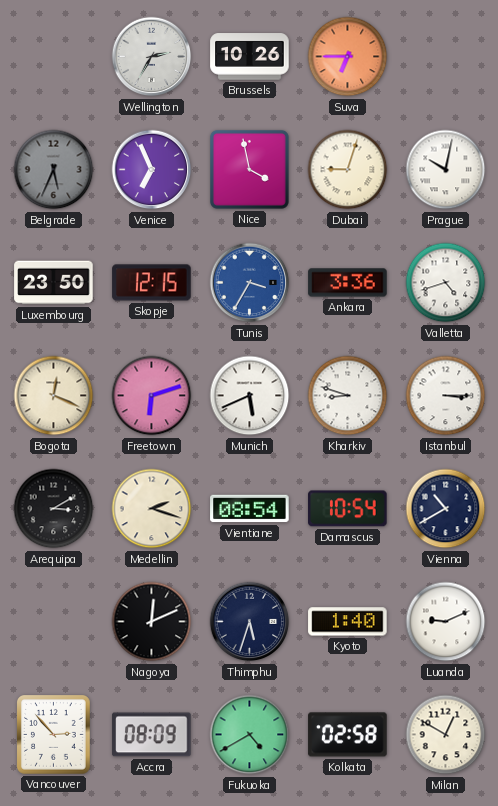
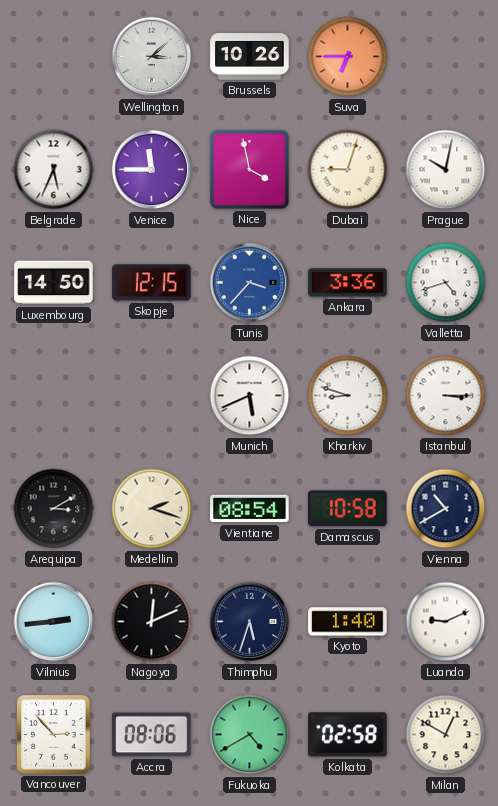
Wellington: 2:35 -> 3:08
Belgrade dial: grey -> white
Venice: 6:56 -> 11:45
Luxembourg: 23:50 -> 14:50
Tunis: 3:35 -> 3:37
Bogota: 12:19 -> none
Freetown: 6:12 -> none
Damascus: 10:54 -> 10:58
Vilnius: none -> 2:44
Accra: 08:09 -> 08:06
